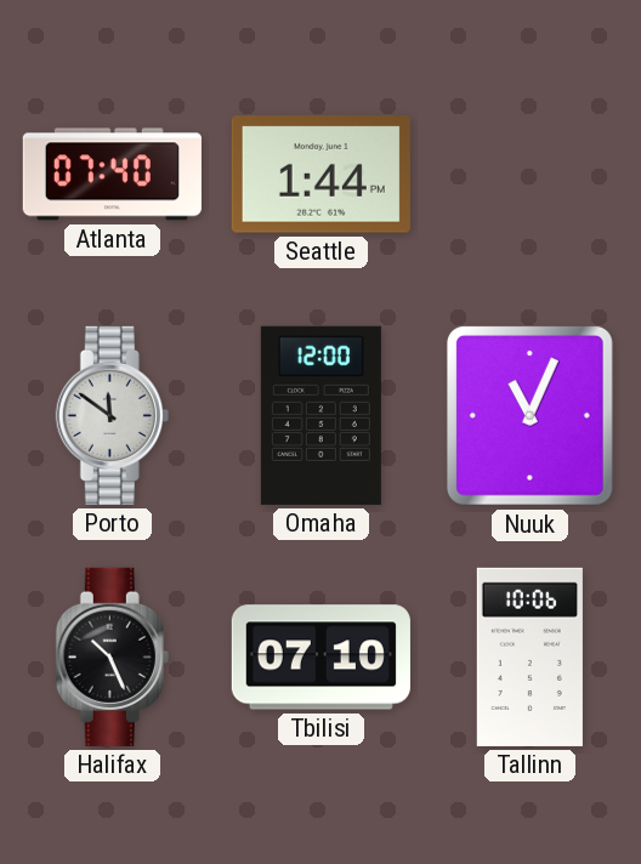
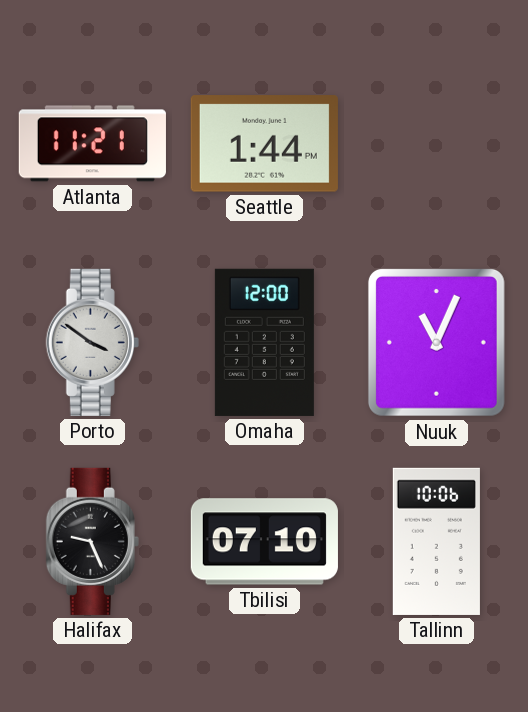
Atlanta: 07:40 -> 11:21
Porto: 11:51 -> 3:51
Halifax: 10:26 -> 9:26
